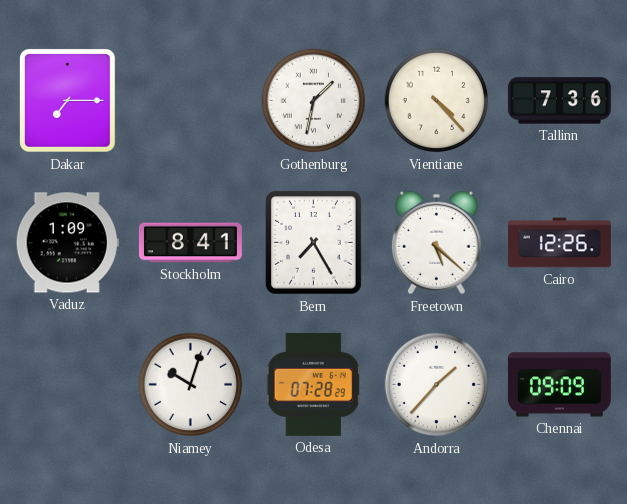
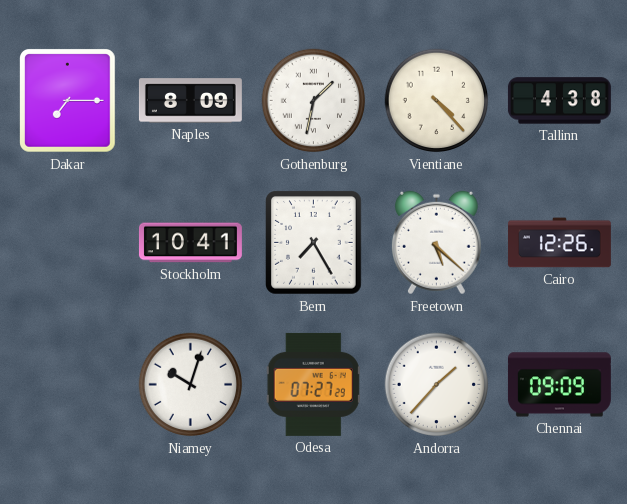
Naples: none -> 8:09
Tallinn: 7:36 -> 4:38
Vaduz: 1:09 -> none
Stockholm: 8:41 -> 10:41
Odesa: 07:28 -> 07:27
